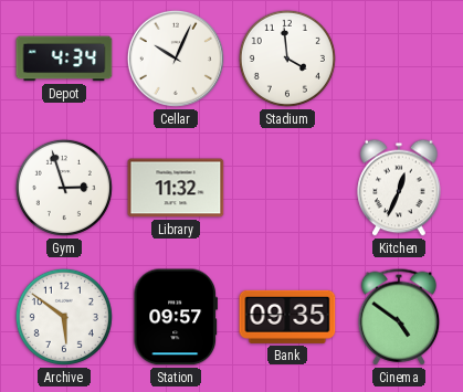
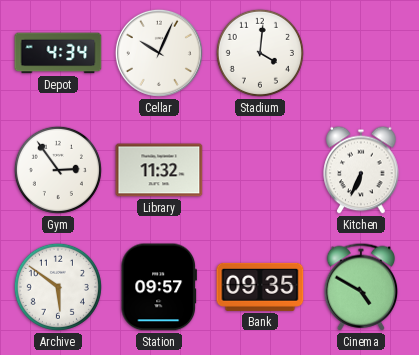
Stadium: 3:59 -> 4:01
Gym: 2:57 -> 2:54
Kitchen: 12:34 -> 6:34
Cinema: 4:51 -> 4:50
